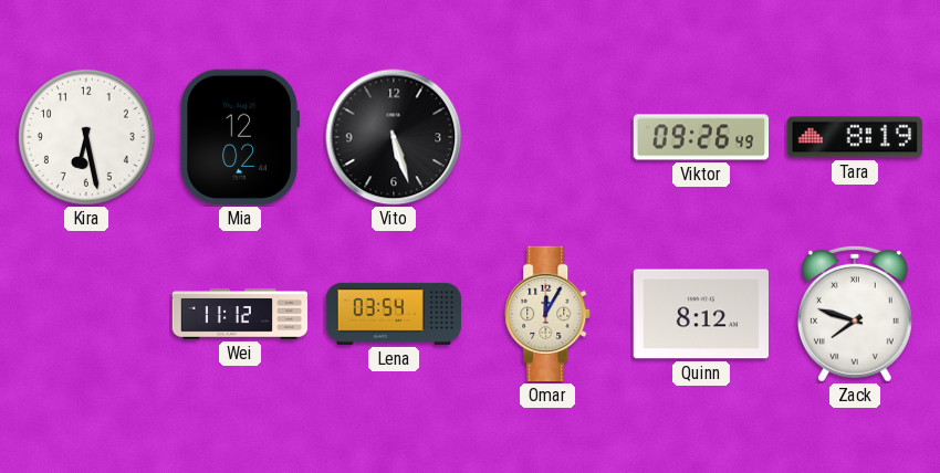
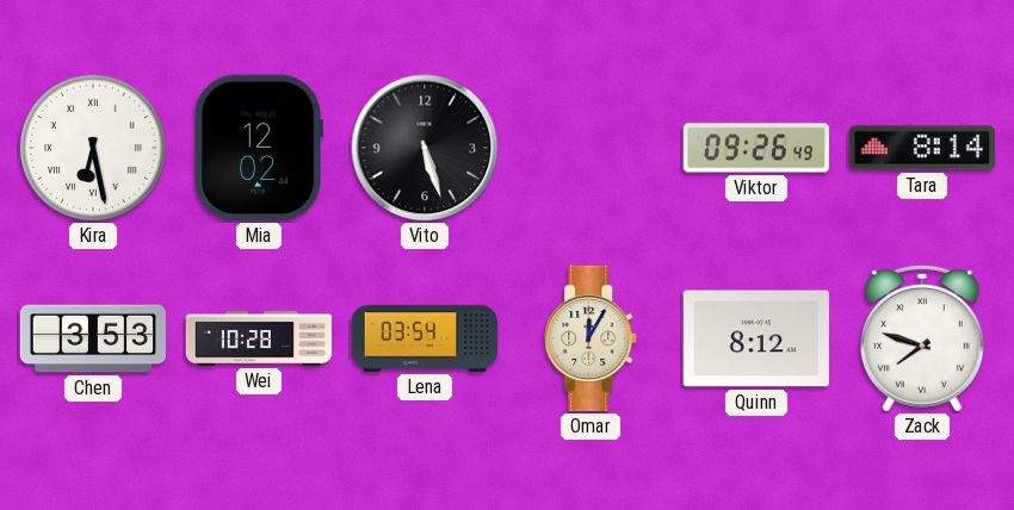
Kira numerals: Arabic -> Roman
Tara: 8:19 -> 8:14
Chen: none -> 3:53
Wei: 11:12 -> 10:28
